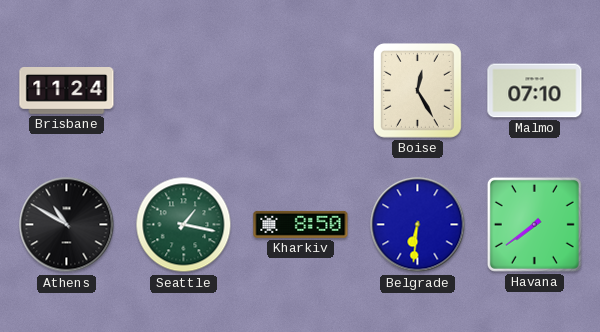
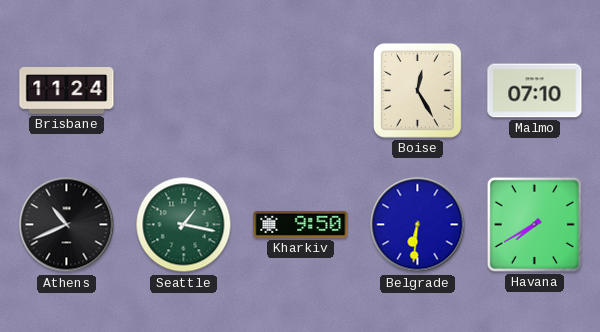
Athens: 10:50 -> 10:41
Kharkiv: 8:50 -> 9:50
Havana: 7:39 -> 7:40
